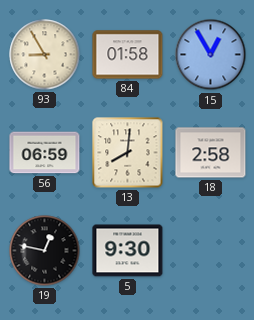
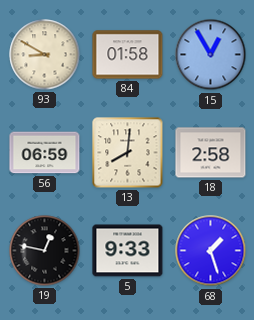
93: 8:55 -> 8:50
5: 9:30 -> 9:33
68: none -> 1:27
